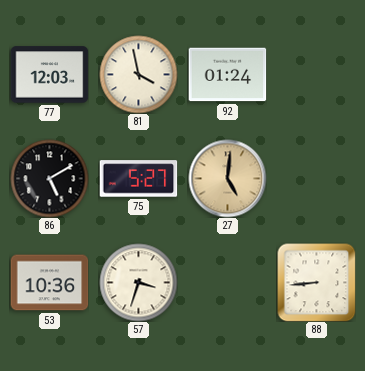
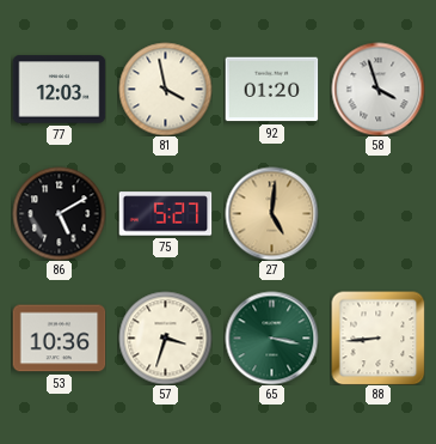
92: 01:24 -> 01:20
58: none -> 3:57
65: none -> 3:17
